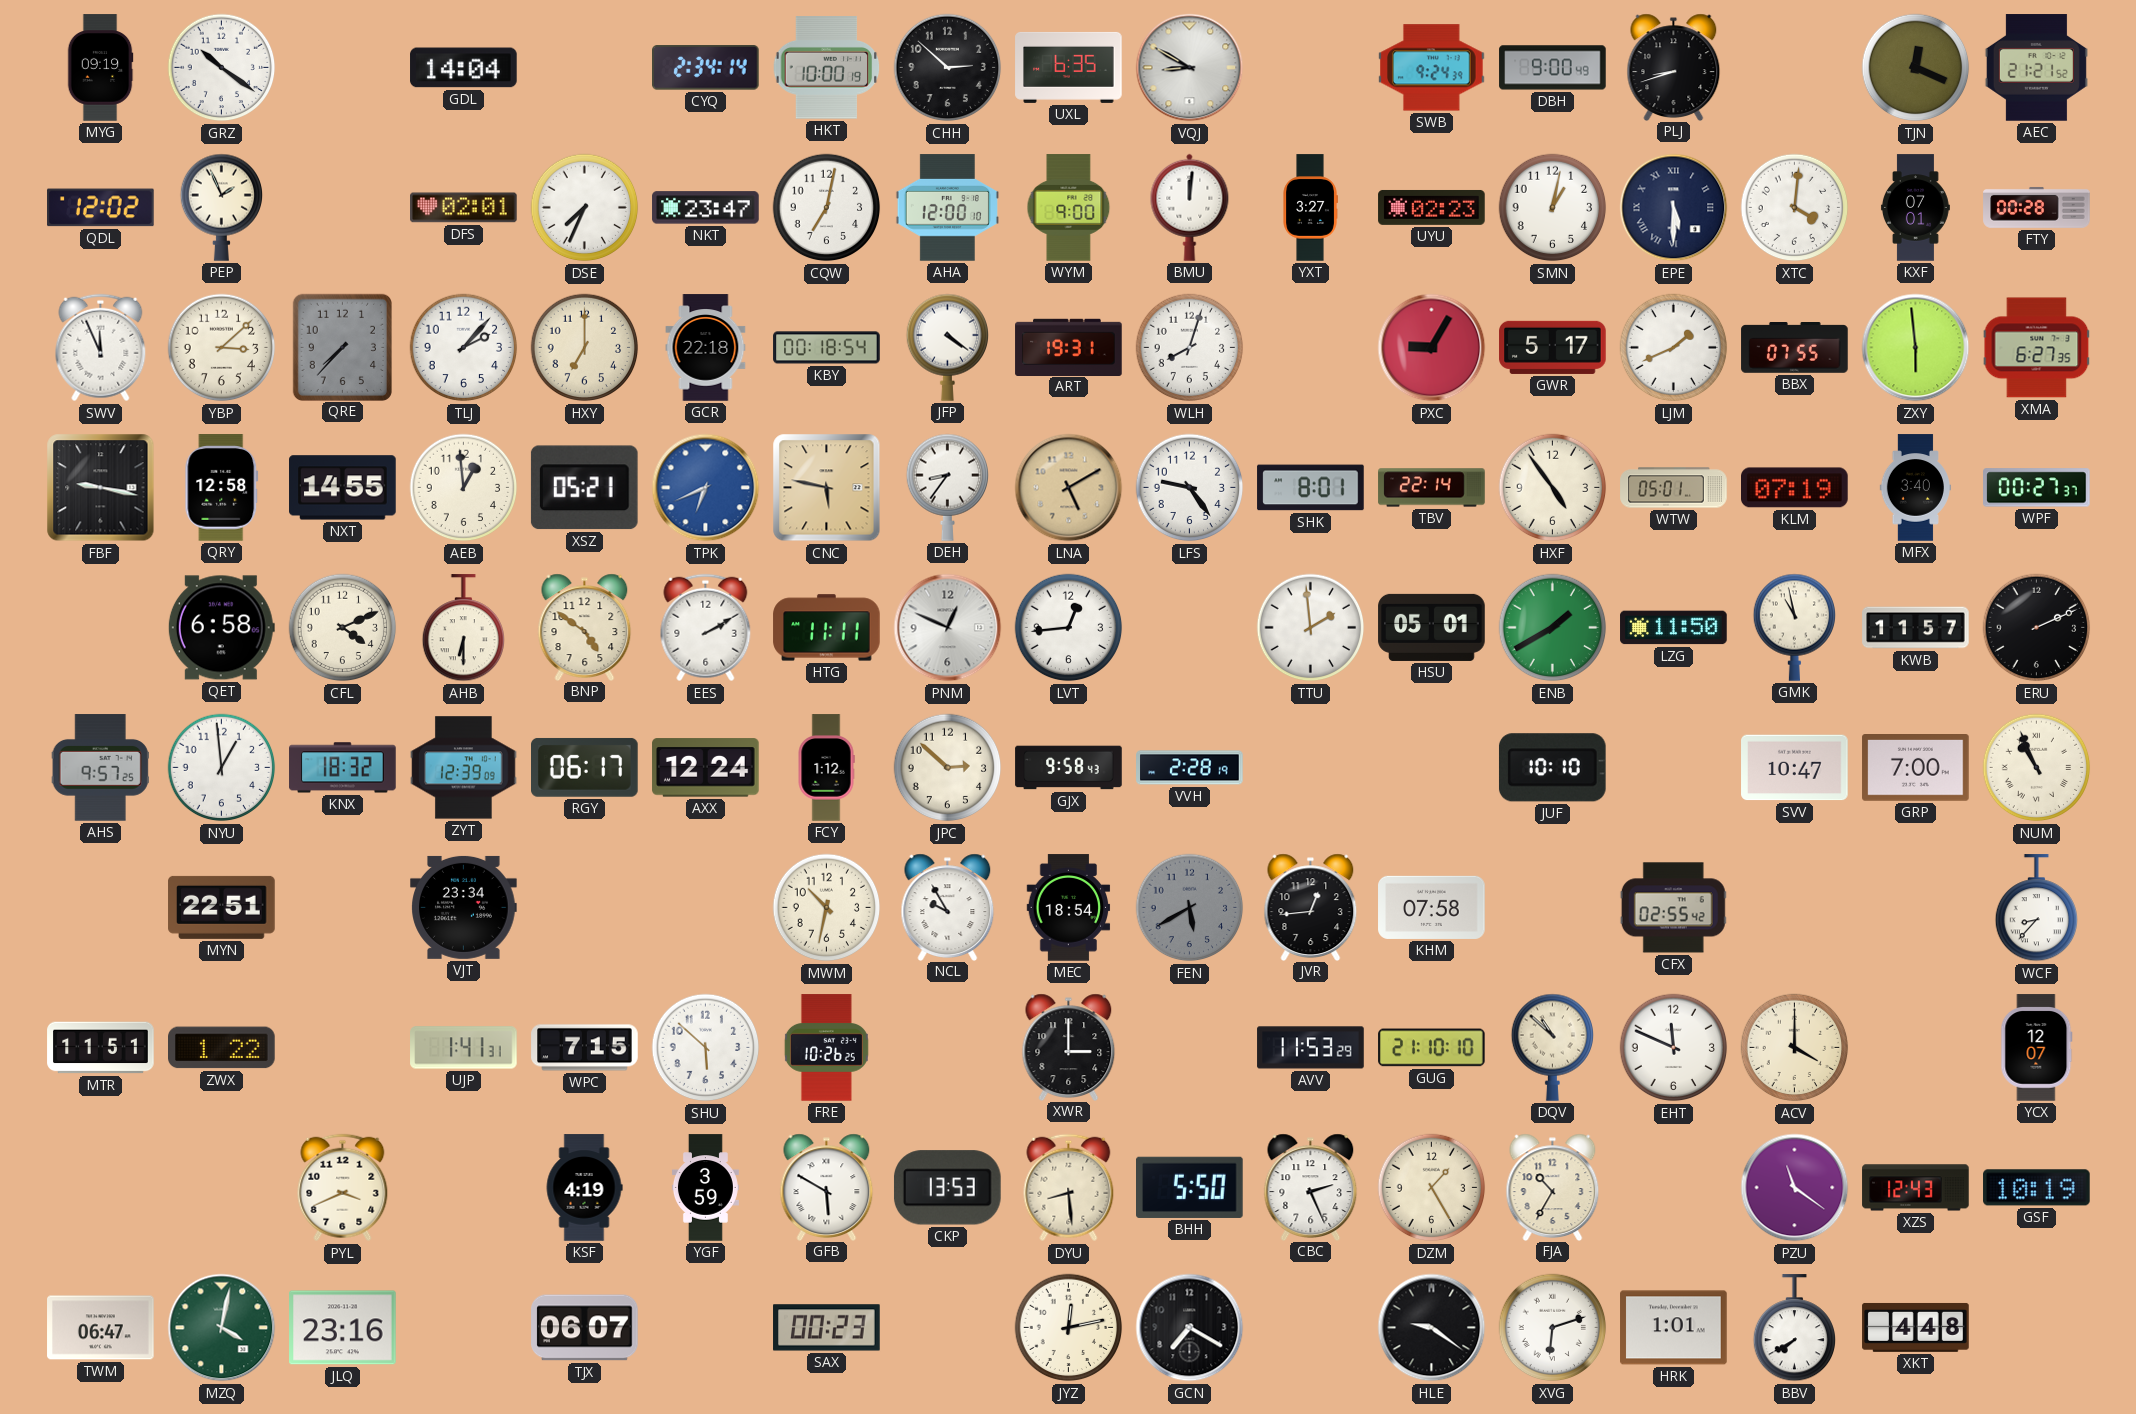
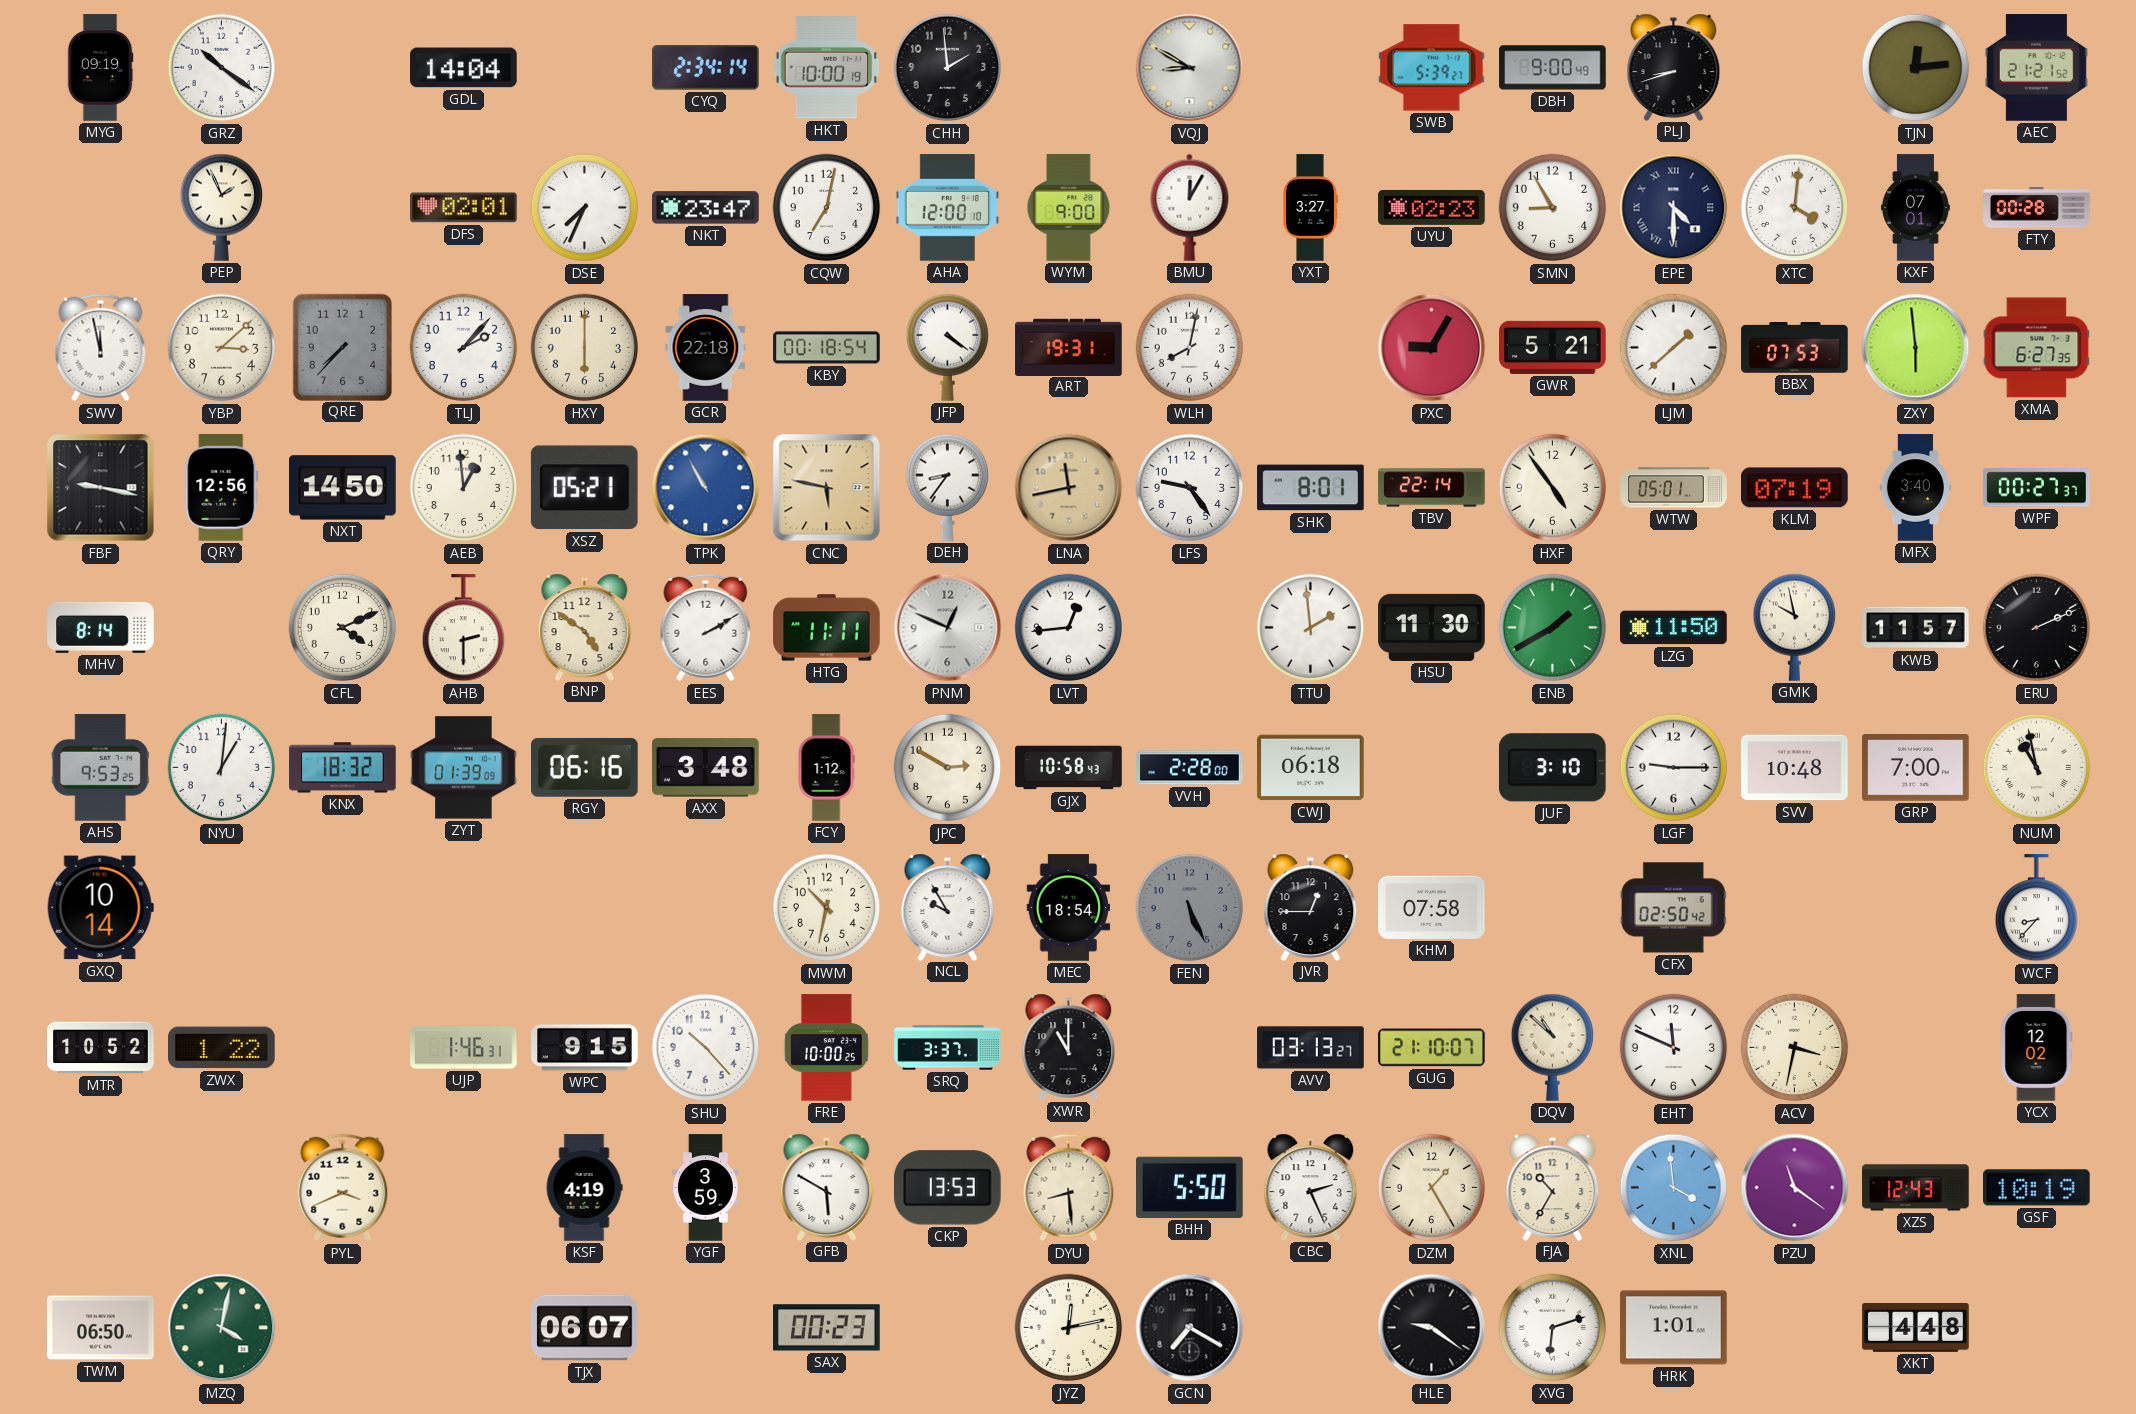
CHH: 2:52 -> 1:59
UXL: 6:35 -> none
SWB: 9:24 -> 5:39
TJN: 12:19 -> 12:14
QDL: 12:02 -> none
BMU: 12:01 -> 12:05
SMN: 1:02 -> 8:55
EPE: 5:30 -> 4:30
SWV: 11:56 -> 11:58
HXY: 7:00 -> 6:00
WLH: 8:03 -> 8:02
GWR: 5:17 -> 5:21
LJM: 1:41 -> 1:38
BBX: 07:55 -> 07:53
QRY: 12:58 -> 12:56
NXT: 14:55 -> 14:50
TPK: 6:41 -> 10:55
LNA: 5:10 -> 11:43
MHV: none -> 8:14
QET: 6:58 -> none
AHB: 6:30 -> 2:30
HSU: 05:01 -> 11:30
GMK: 10:58 -> 9:58
AHS: 9:57 -> 9:53
NYU: 12:59 -> 1:01
ZYT: 12:39 -> 01:39
RGY: 06:17 -> 06:16
AXX: 12:24 -> 3:48
JPC: 2:52 -> 2:50
GJX: 9:58 -> 10:58
VVH: 2:28:19 -> 2:28:00
CWJ: none -> 06:18
JUF: 10:10 -> 3:10
LGF: none -> 9:15
SVV: 10:47 -> 10:48
NUM: 10:56 -> 10:58
GXQ: none -> 10:14
MYN: 22:51 -> none
VJT: 23:34 -> none
FEN: 5:40 -> 5:26
JVR: 12:44 -> 12:45
CFX: 02:55 -> 02:50
MTR: 11:51 -> 10:52
UJP: 1:41 -> 1:46
WPC: 7:15 -> 9:15
SHU: 5:52 -> 10:23
FRE: 10:26 -> 10:00
SRQ: none -> 3:37
XWR: 3:00 -> 11:00
AVV: 11:53 -> 03:13
GUG: 21:10:10 -> 21:10:07
ACV: 4:00 -> 3:32
YCX: 12:07 -> 12:02
XNL: none -> 3:59
TWM: 06:47 -> 06:50
JLQ: 23:16 -> none
BBV: 7:40 -> none
